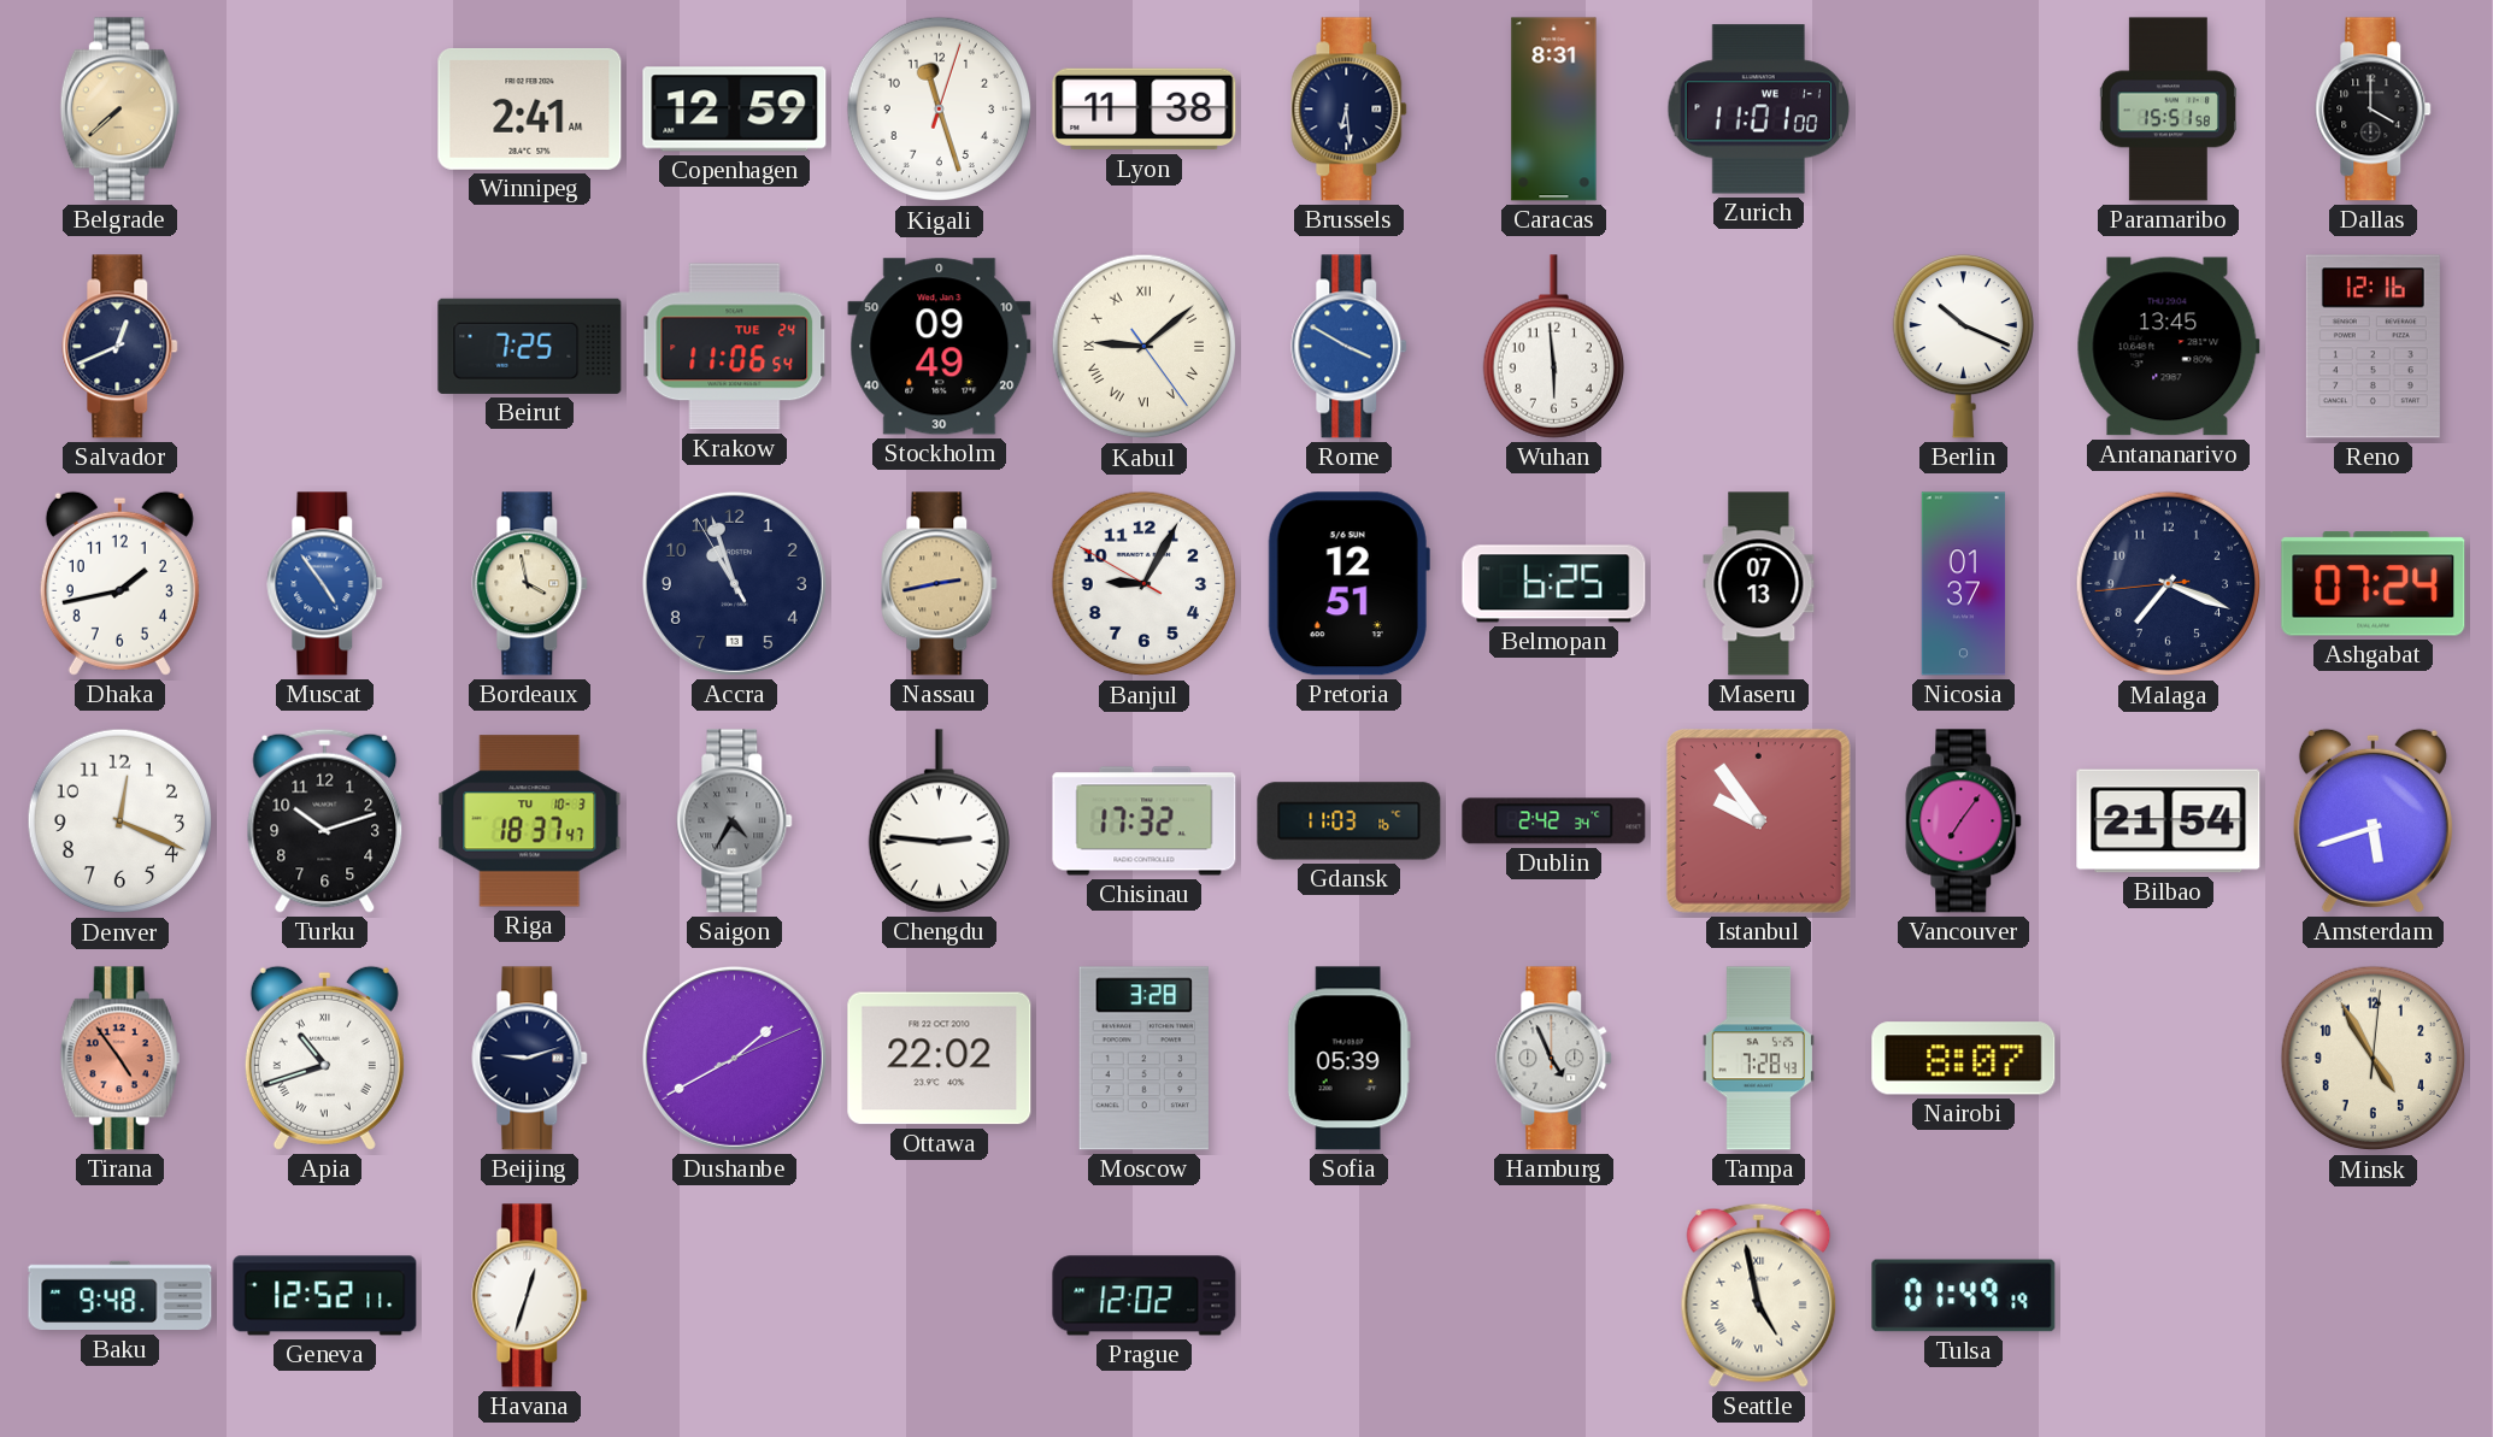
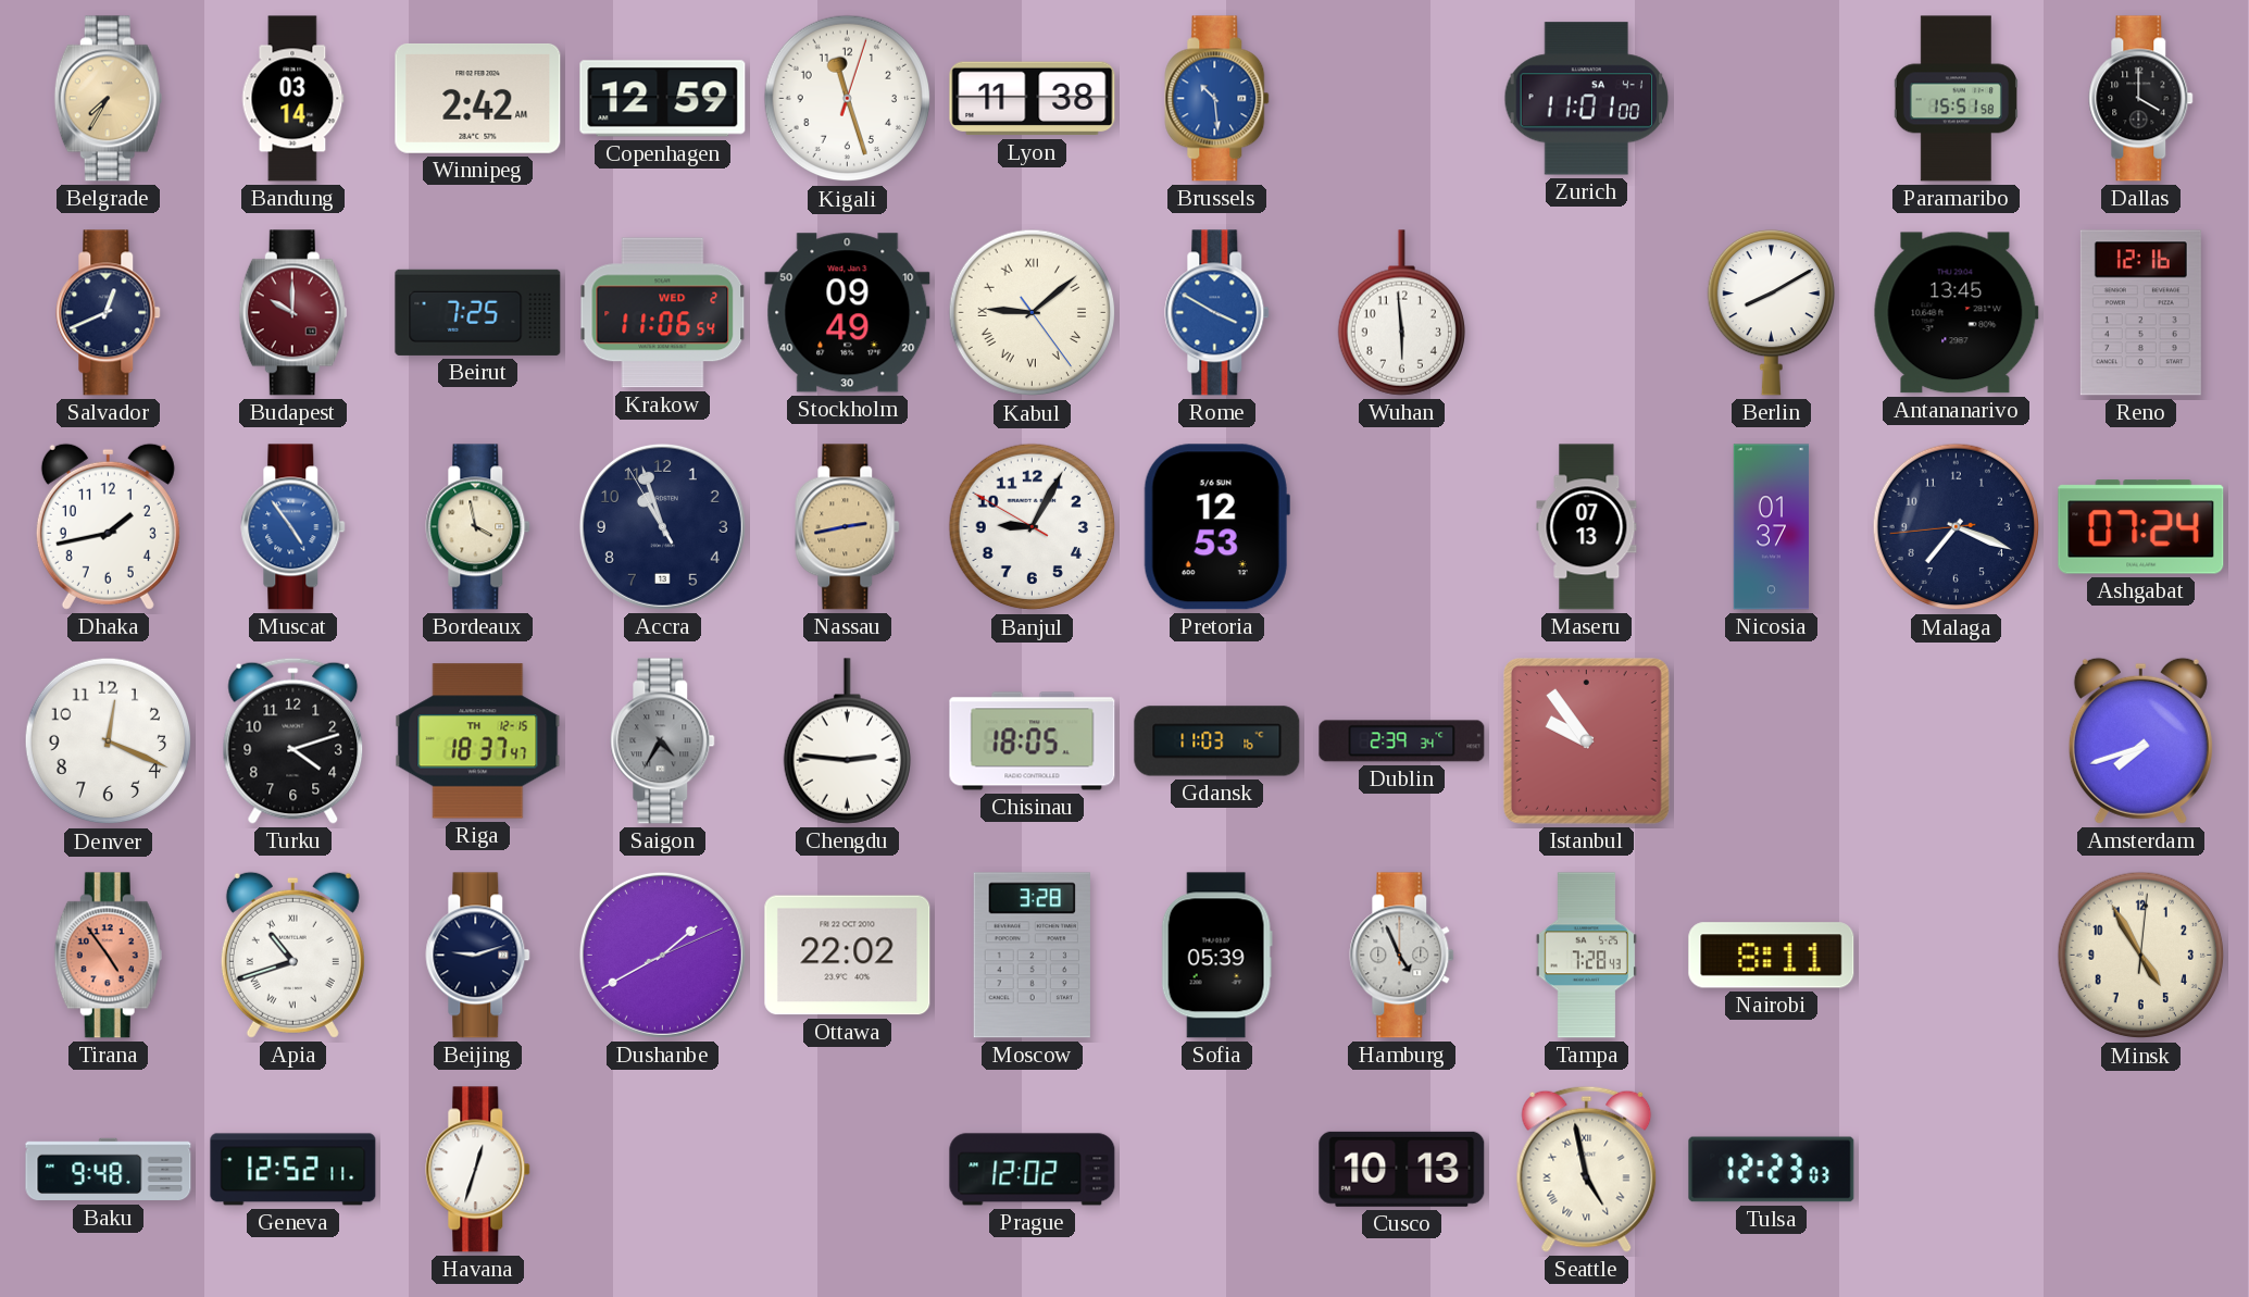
Belgrade: 7:38 -> 7:35
Bandung: none -> 03:14
Winnipeg: 2:41 -> 2:42
Brussels: 6:29 -> 10:29
Brussels dial: navy -> blue
Caracas: 8:31 -> none
Zurich date: WE 1-1 -> SA 4-1
Budapest: none -> 10:00
Krakow date: TUE 24 -> WED 2
Berlin: 10:19 -> 8:10
Pretoria: 12:51 -> 12:53
Belmopan: 6:25 -> none
Turku: 10:12 -> 4:12
Riga date: TU 10-3 -> TH 12-15
Chisinau: 17:32 -> 18:05
Dublin: 2:42 -> 2:39
Vancouver: 7:06 -> none
Bilbao: 21:54 -> none
Amsterdam: 5:42 -> 7:42
Nairobi: 8:07 -> 8:11
Cusco: none -> 10:13
Tulsa: 01:49 -> 12:23
